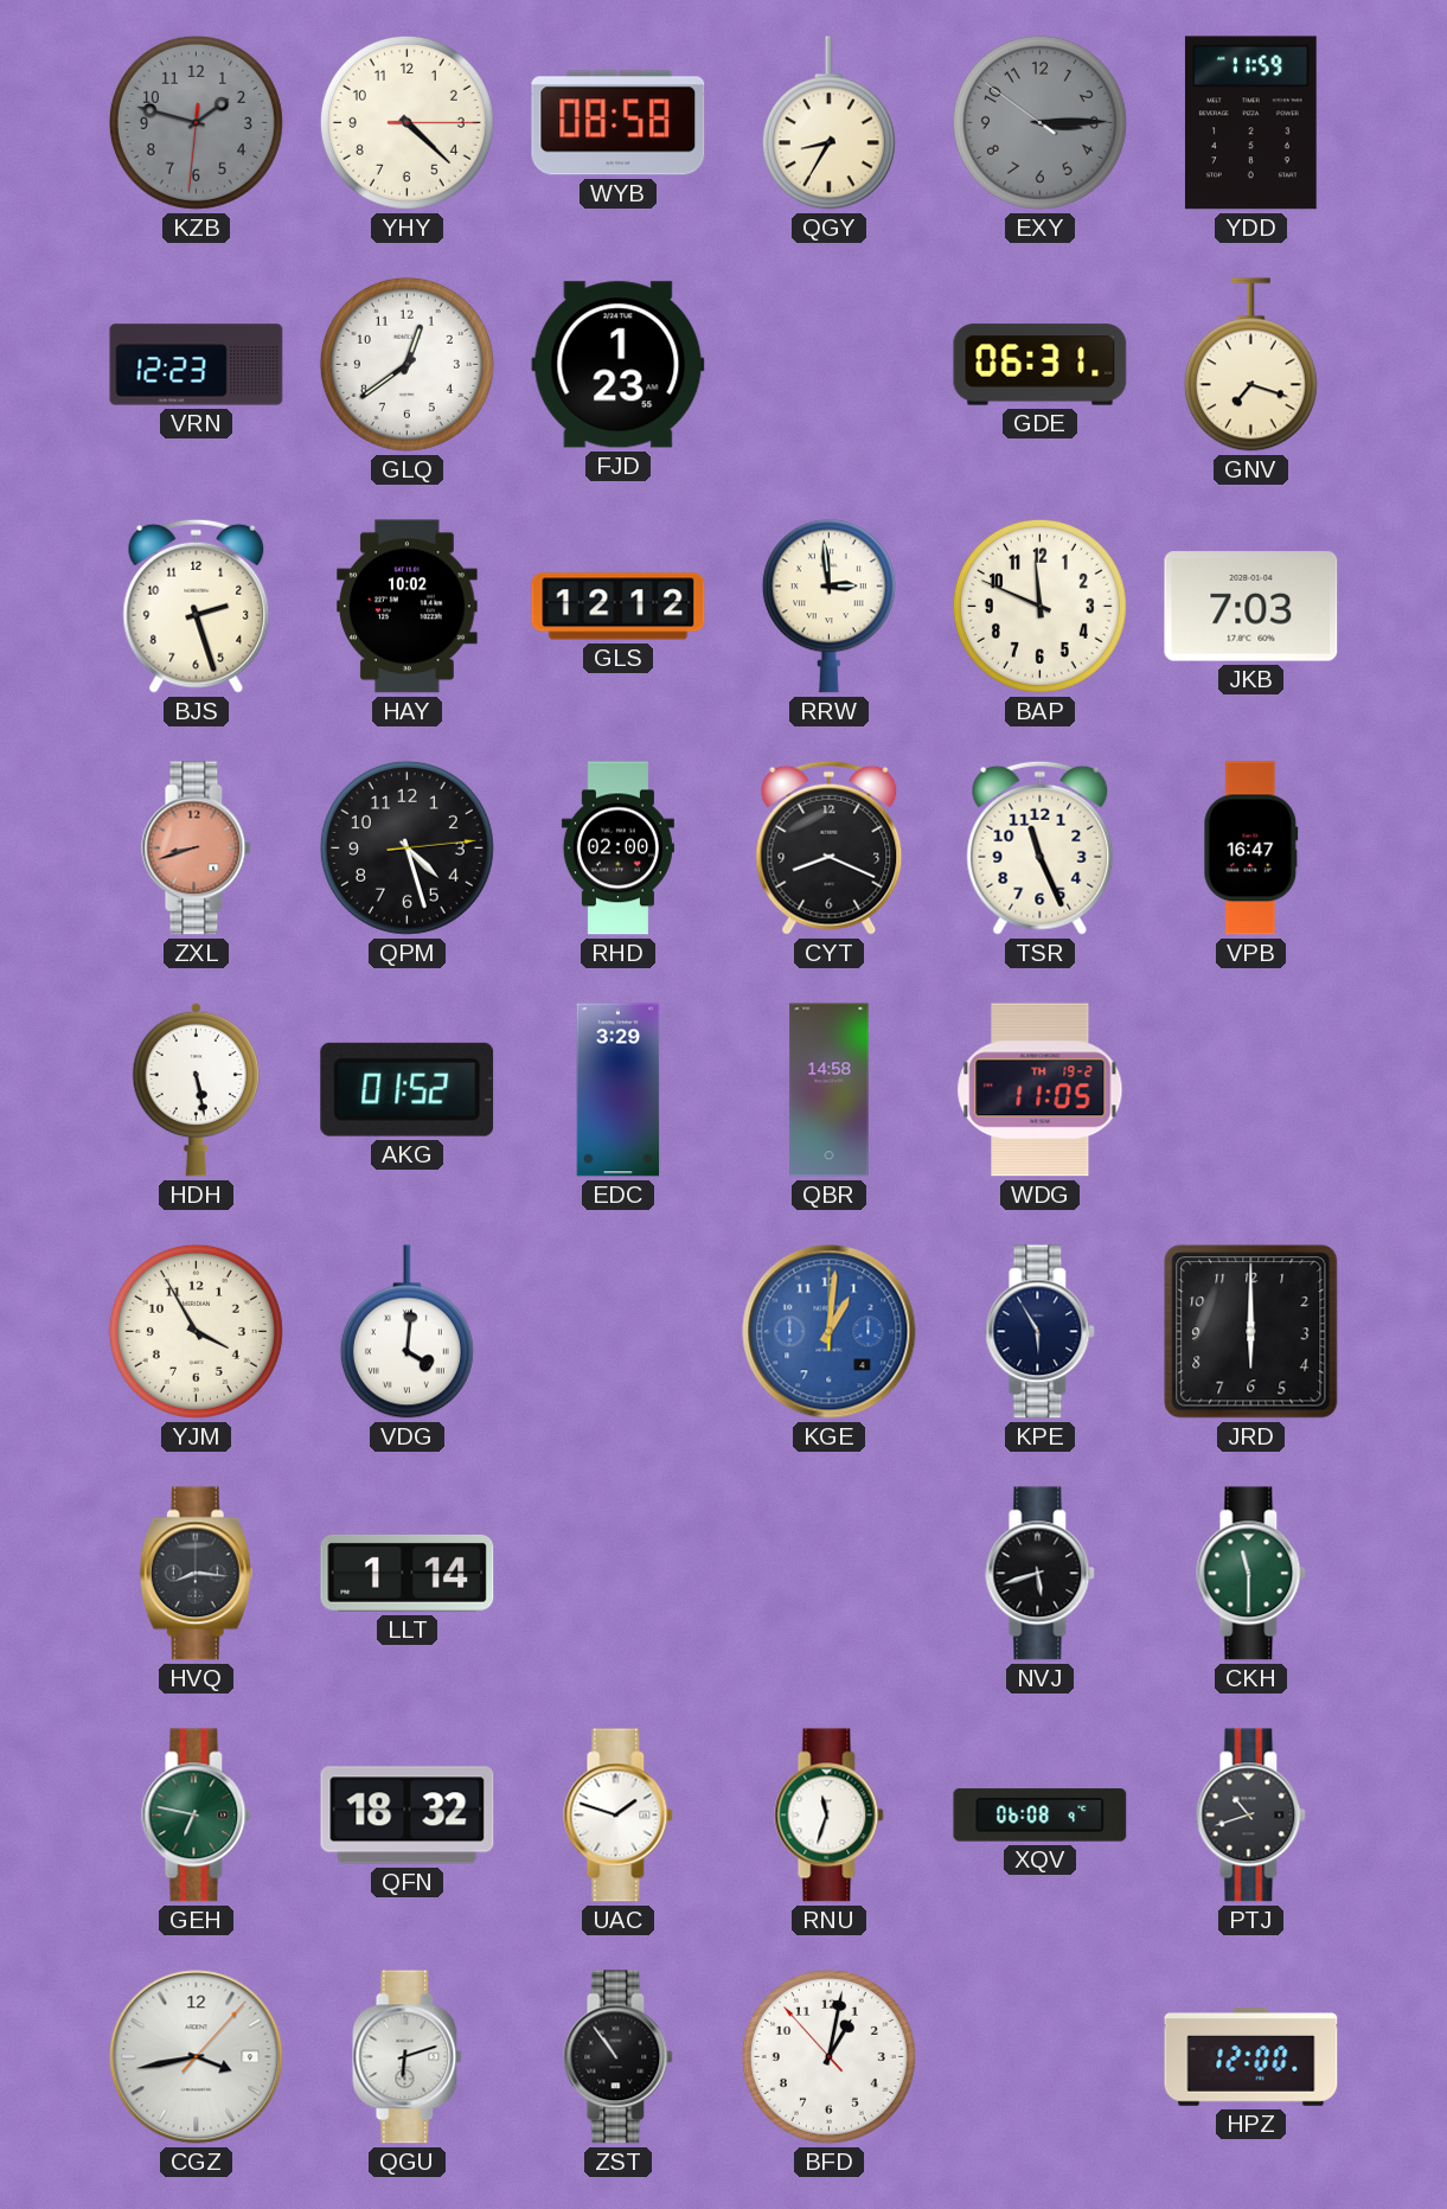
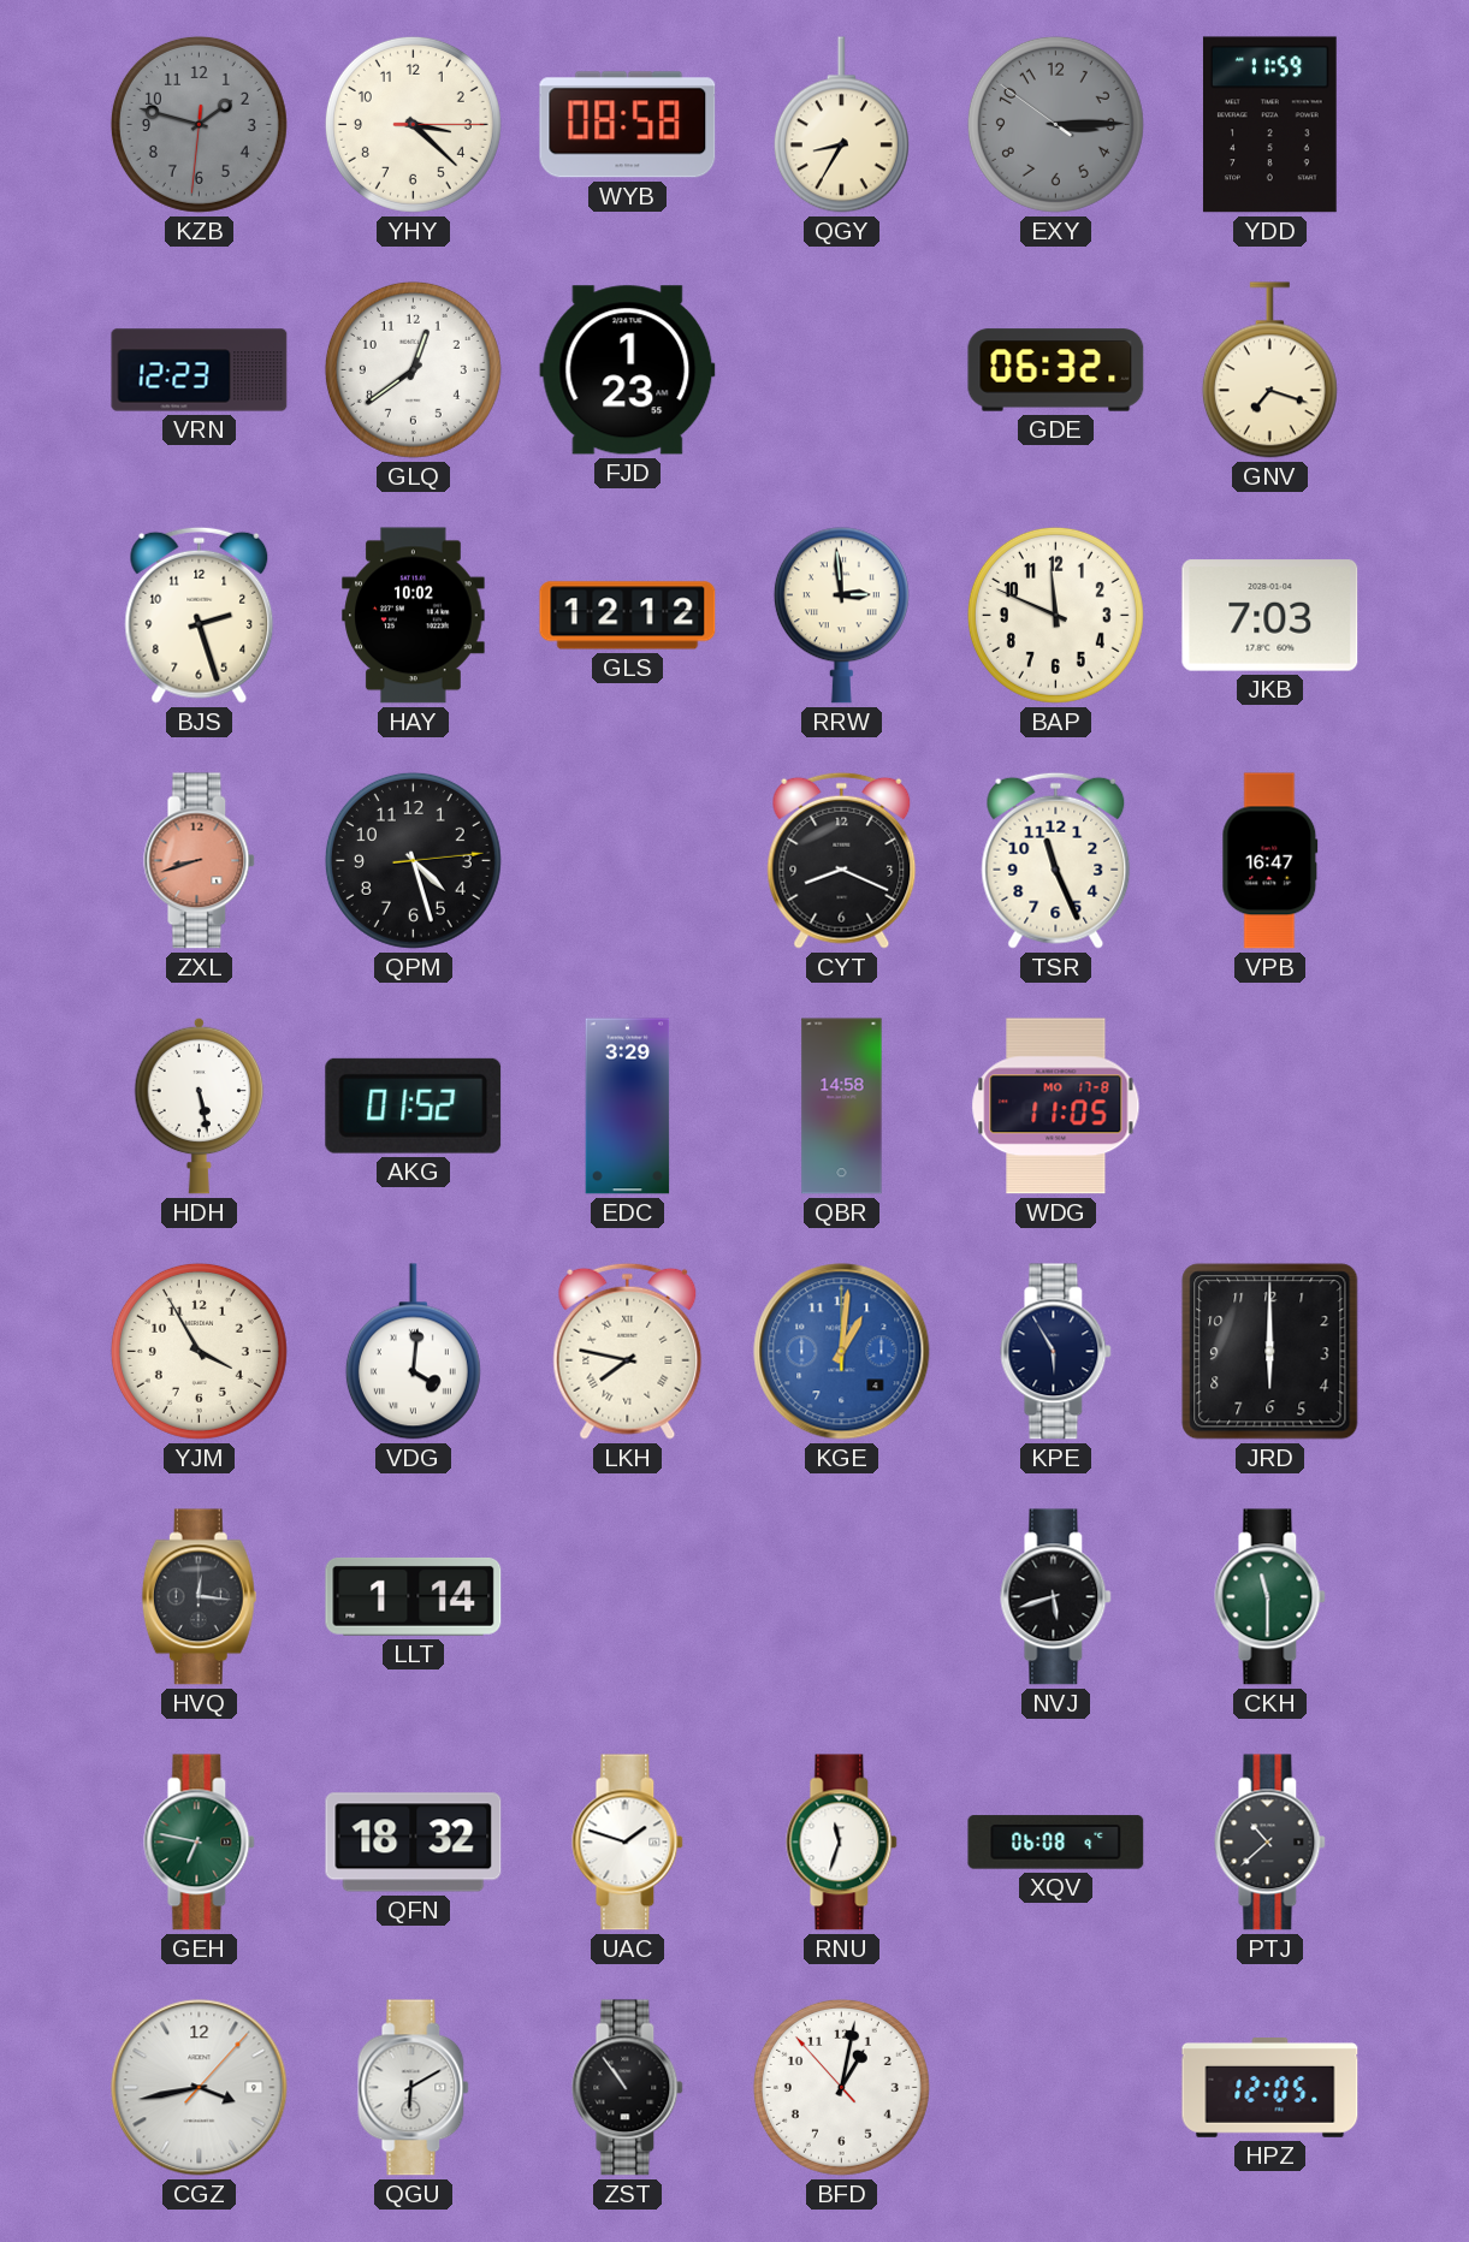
YHY: 4:22 -> 3:22
GDE: 06:31 -> 06:32
RHD: 02:00 -> none
WDG date: TH 19-2 -> MO 17-8
LKH: none -> 7:47
HVQ: 8:16 -> 12:16
PTJ: 10:42 -> 10:38
QGU: 6:12 -> 6:10
HPZ: 12:00 -> 12:05
